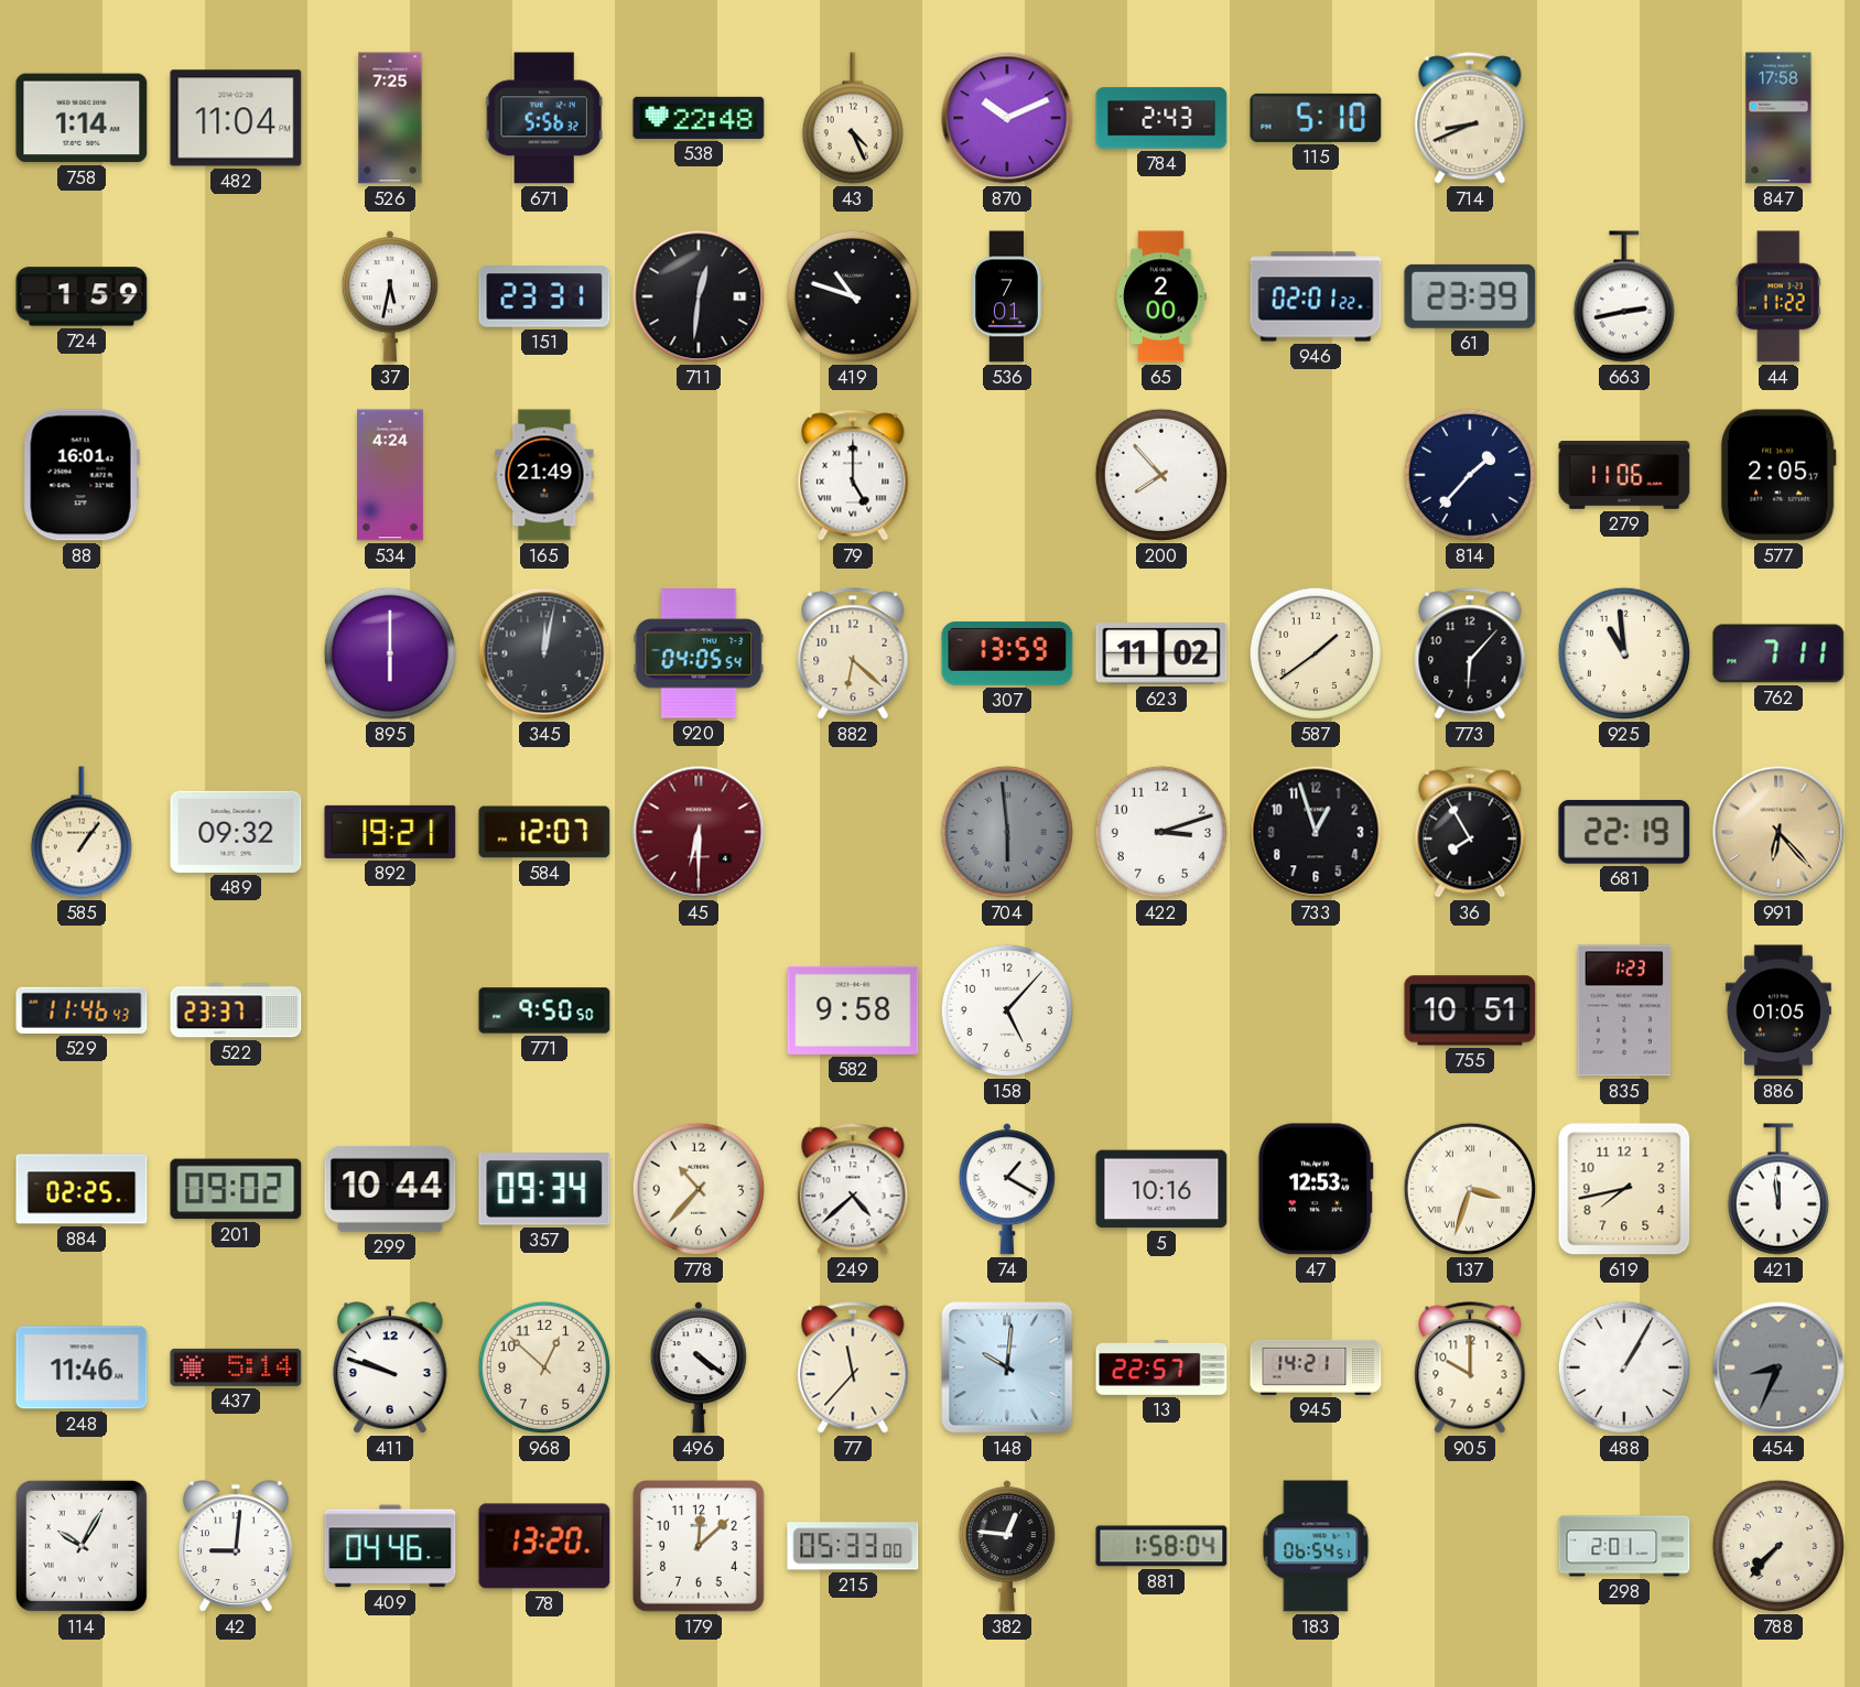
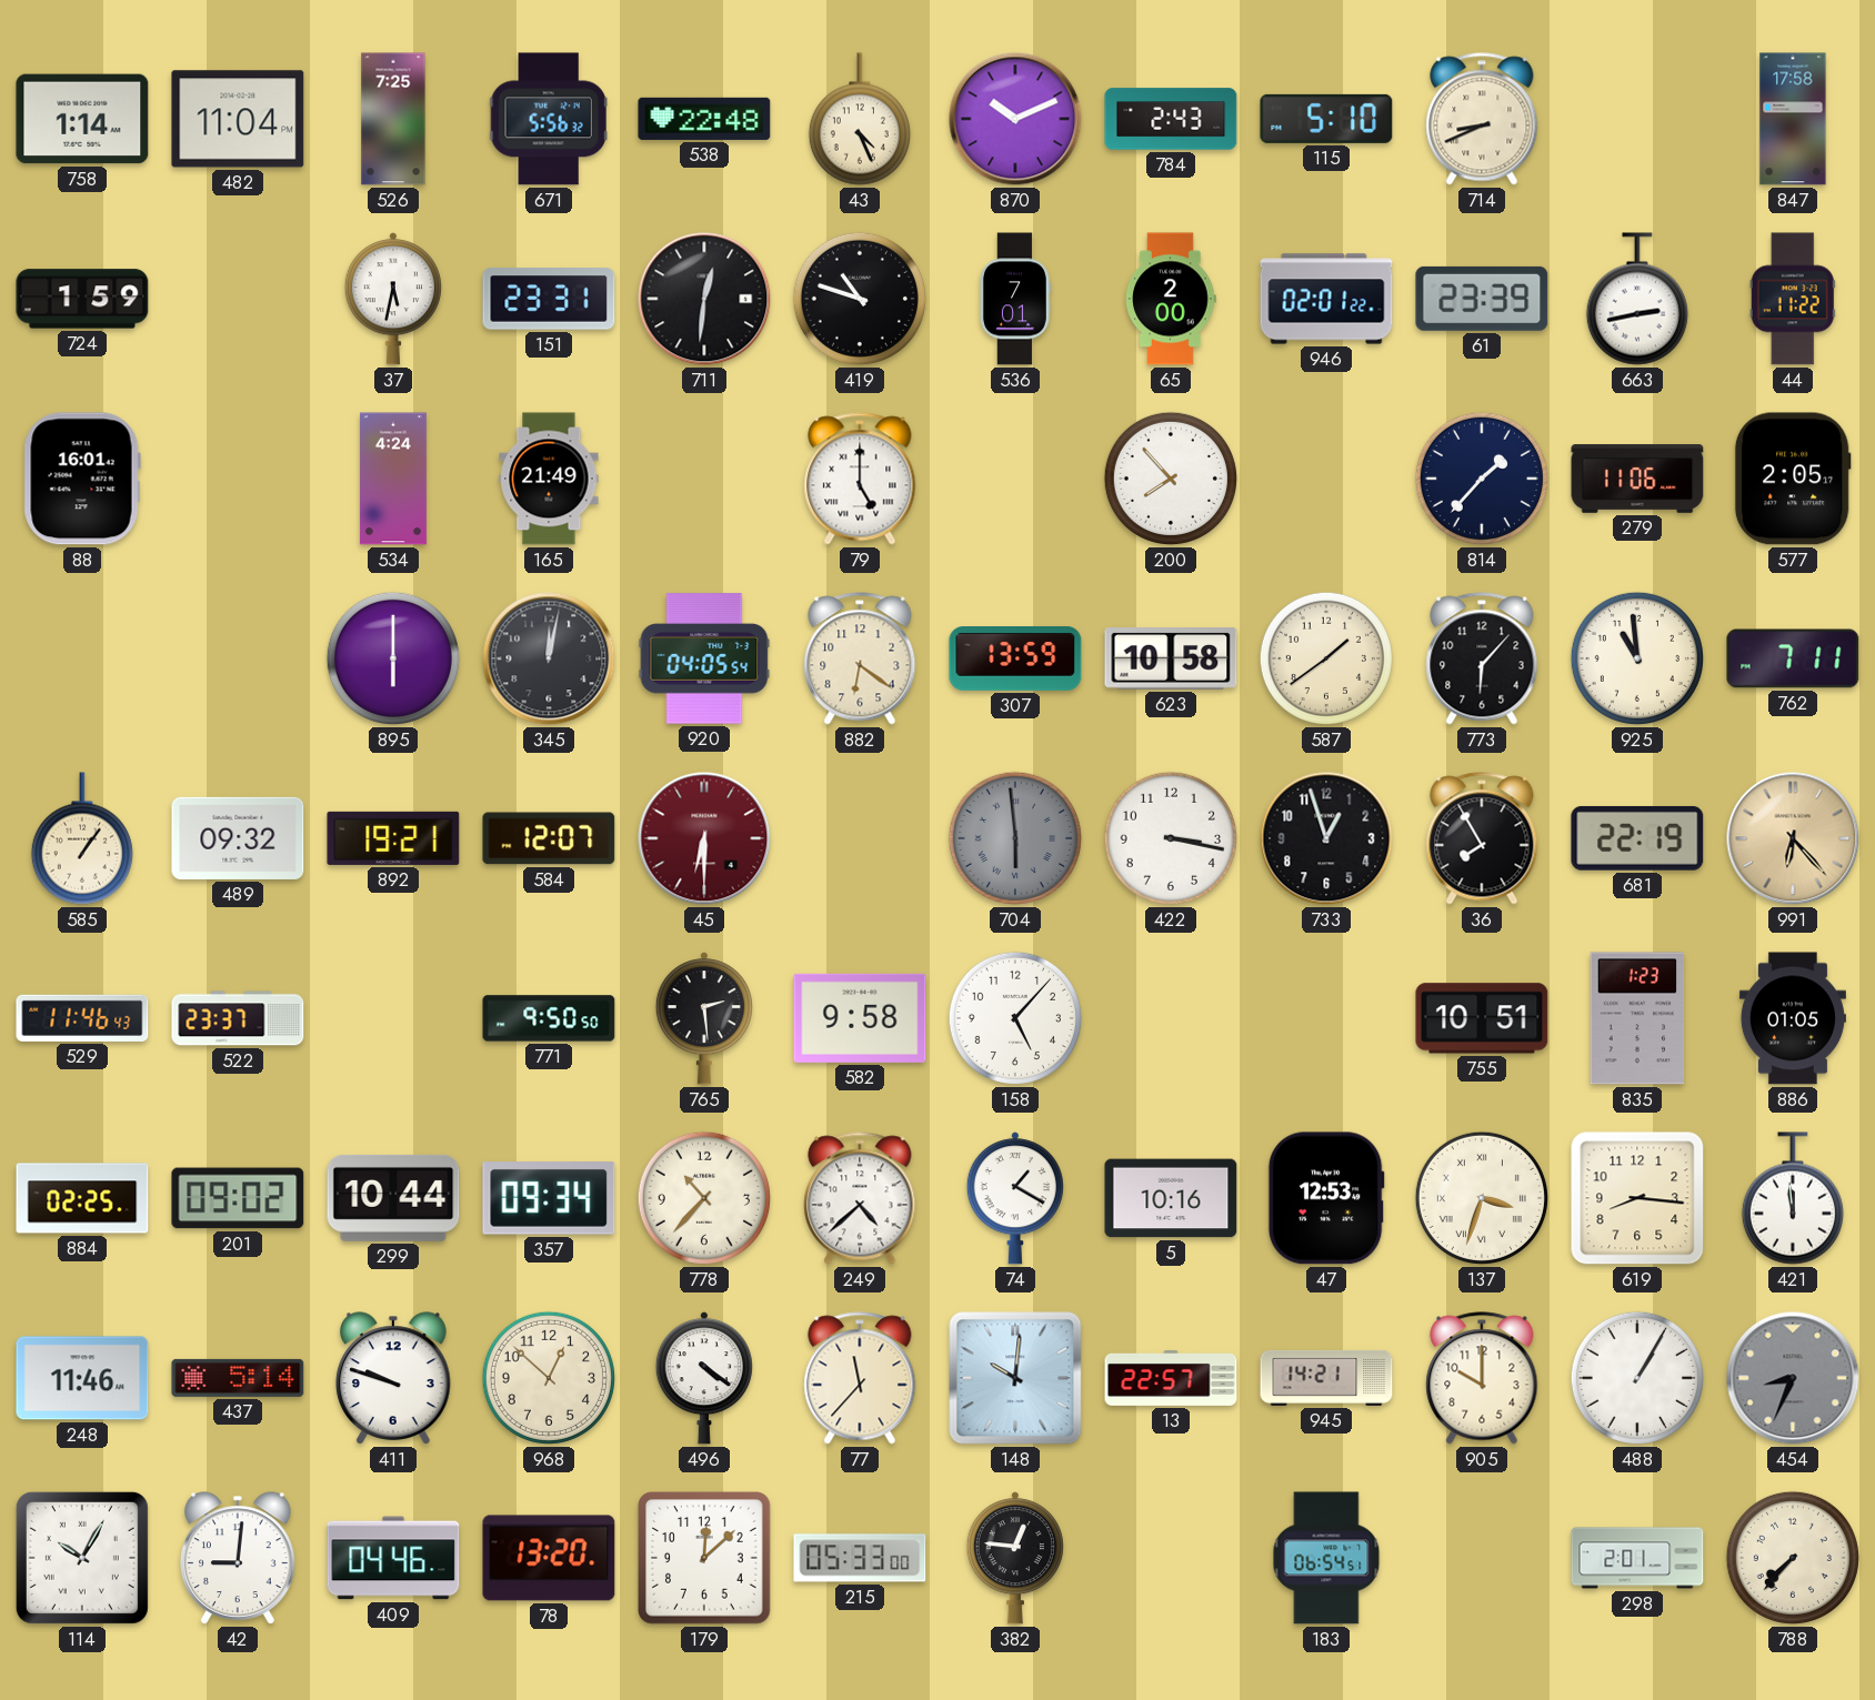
882: 6:22 -> 6:21
623: 11:02 -> 10:58
422: 3:12 -> 3:17
765: none -> 2:29
619: 7:43 -> 8:16
881: 1:58 -> none
